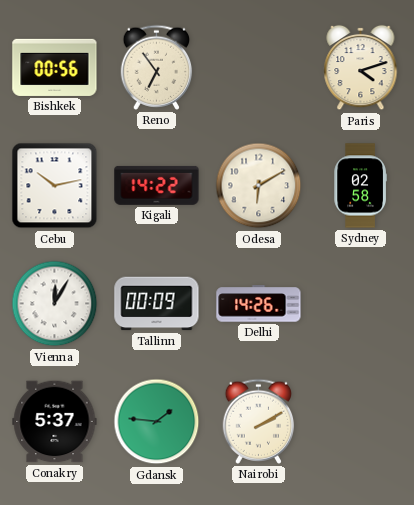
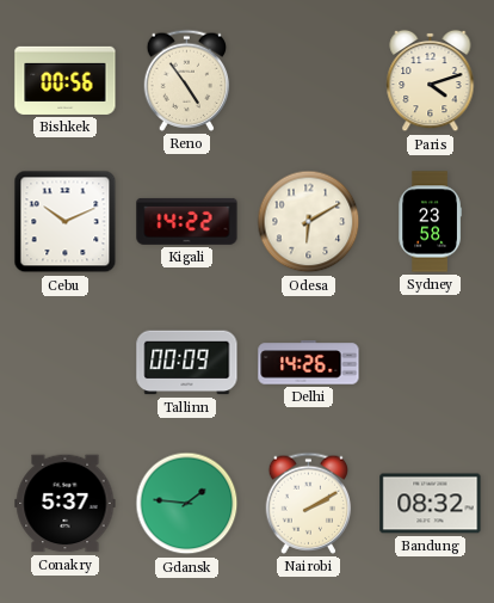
Reno: 6:54 -> 4:54
Cebu: 10:13 -> 10:11
Sydney: 02:58 -> 23:58
Vienna: 12:05 -> none
Bandung: none -> 08:32
